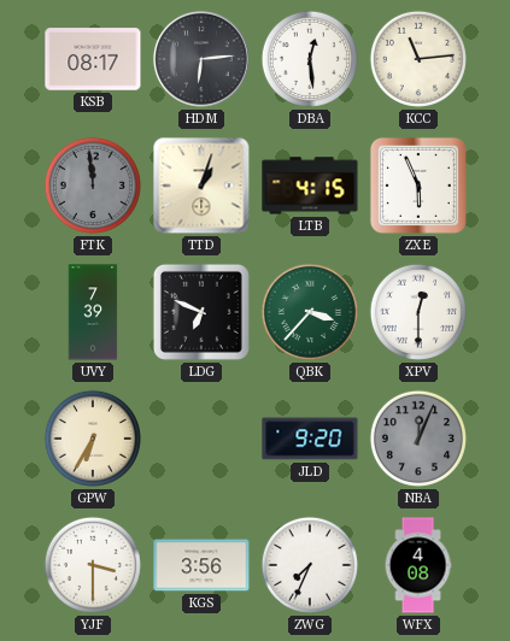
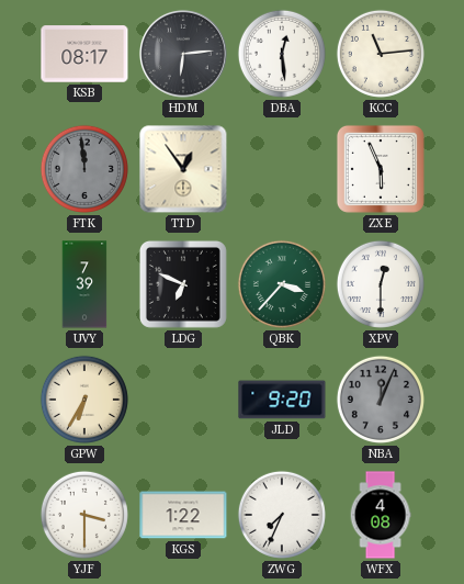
TTD: 1:03 -> 12:54
LTB: 4:15 -> none
KGS: 3:56 -> 1:22
